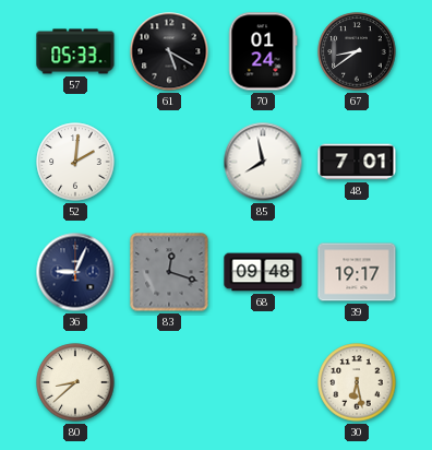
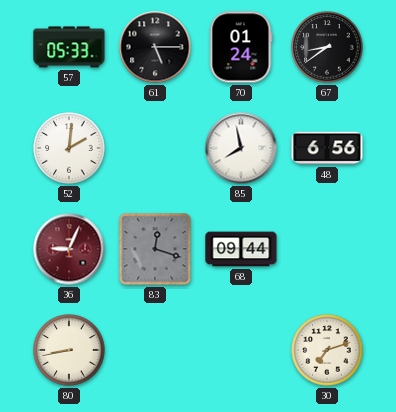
61: 5:20 -> 5:15
48: 7:01 -> 6:56
36 dial: navy -> burgundy
68: 09:48 -> 09:44
39: 19:17 -> none
80: 8:38 -> 8:43
30: 6:28 -> 7:12
